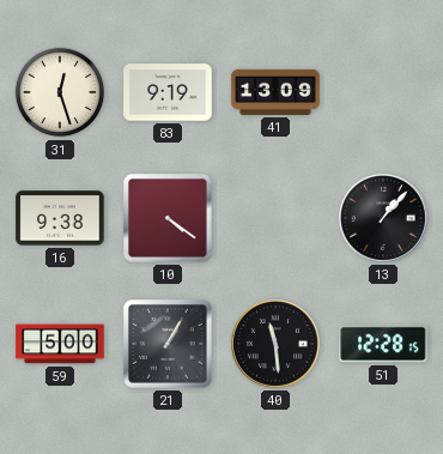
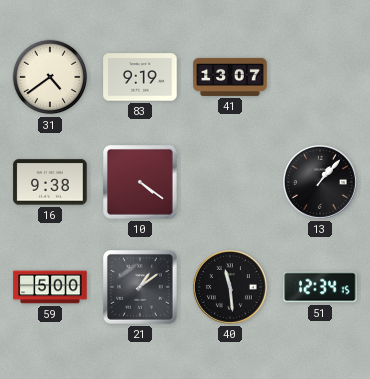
31: 12:27 -> 4:39
41: 13:09 -> 13:07
21: 1:05 -> 1:09
51: 12:28 -> 12:34
